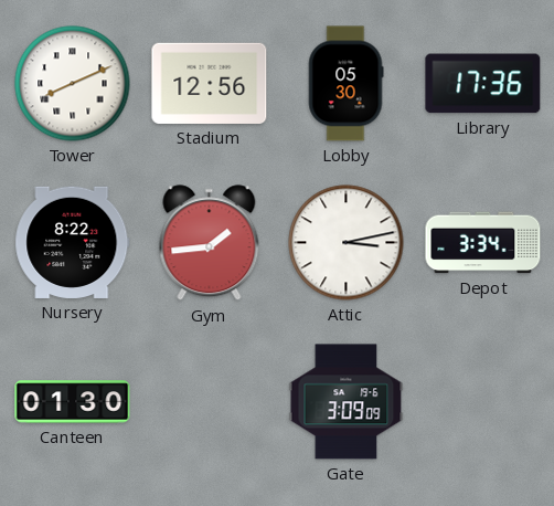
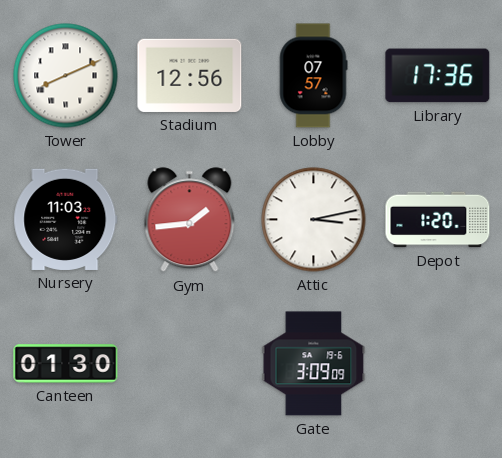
Lobby: 05:30 -> 07:57
Nursery: 8:22 -> 11:03
Depot: 3:34 -> 1:20
